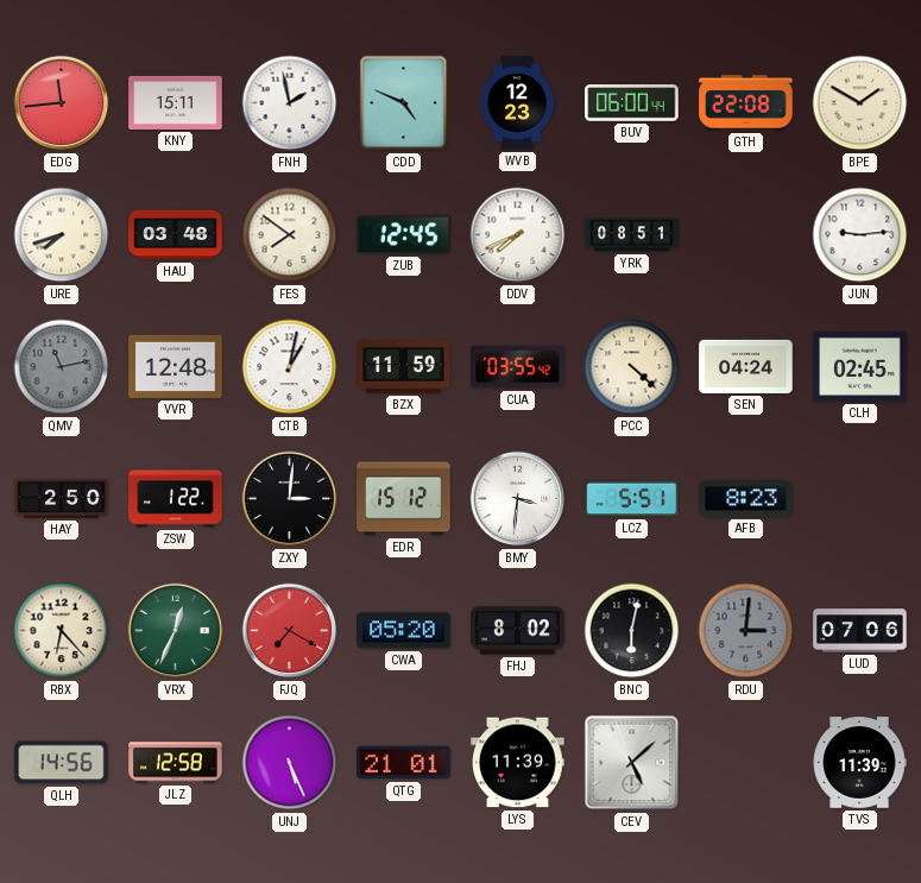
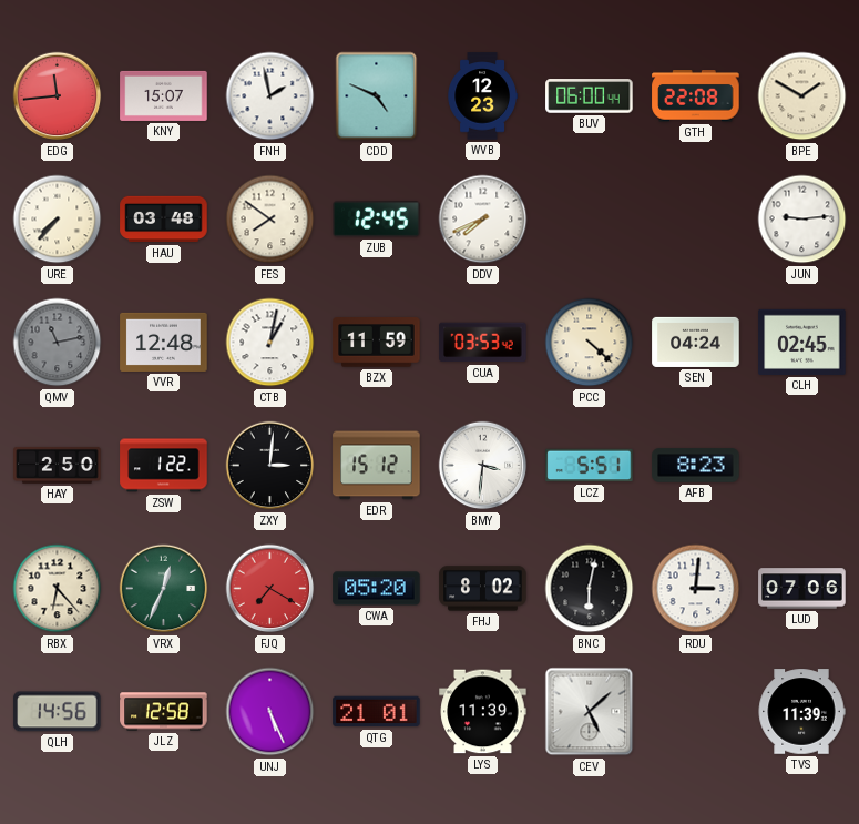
KNY: 15:11 -> 15:07
URE: 7:42 -> 7:37
YRK: 08:51 -> none
CUA: 03:55 -> 03:53
RDU dial: grey -> white
